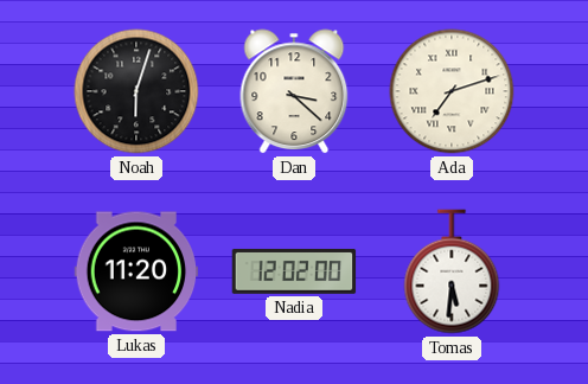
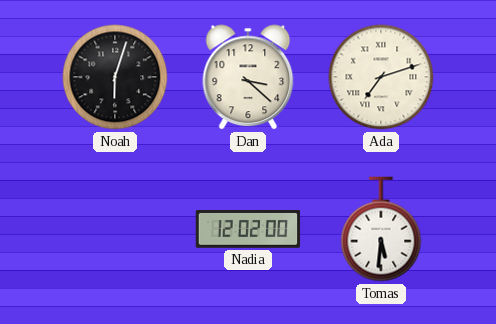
Lukas: 11:20 -> none
